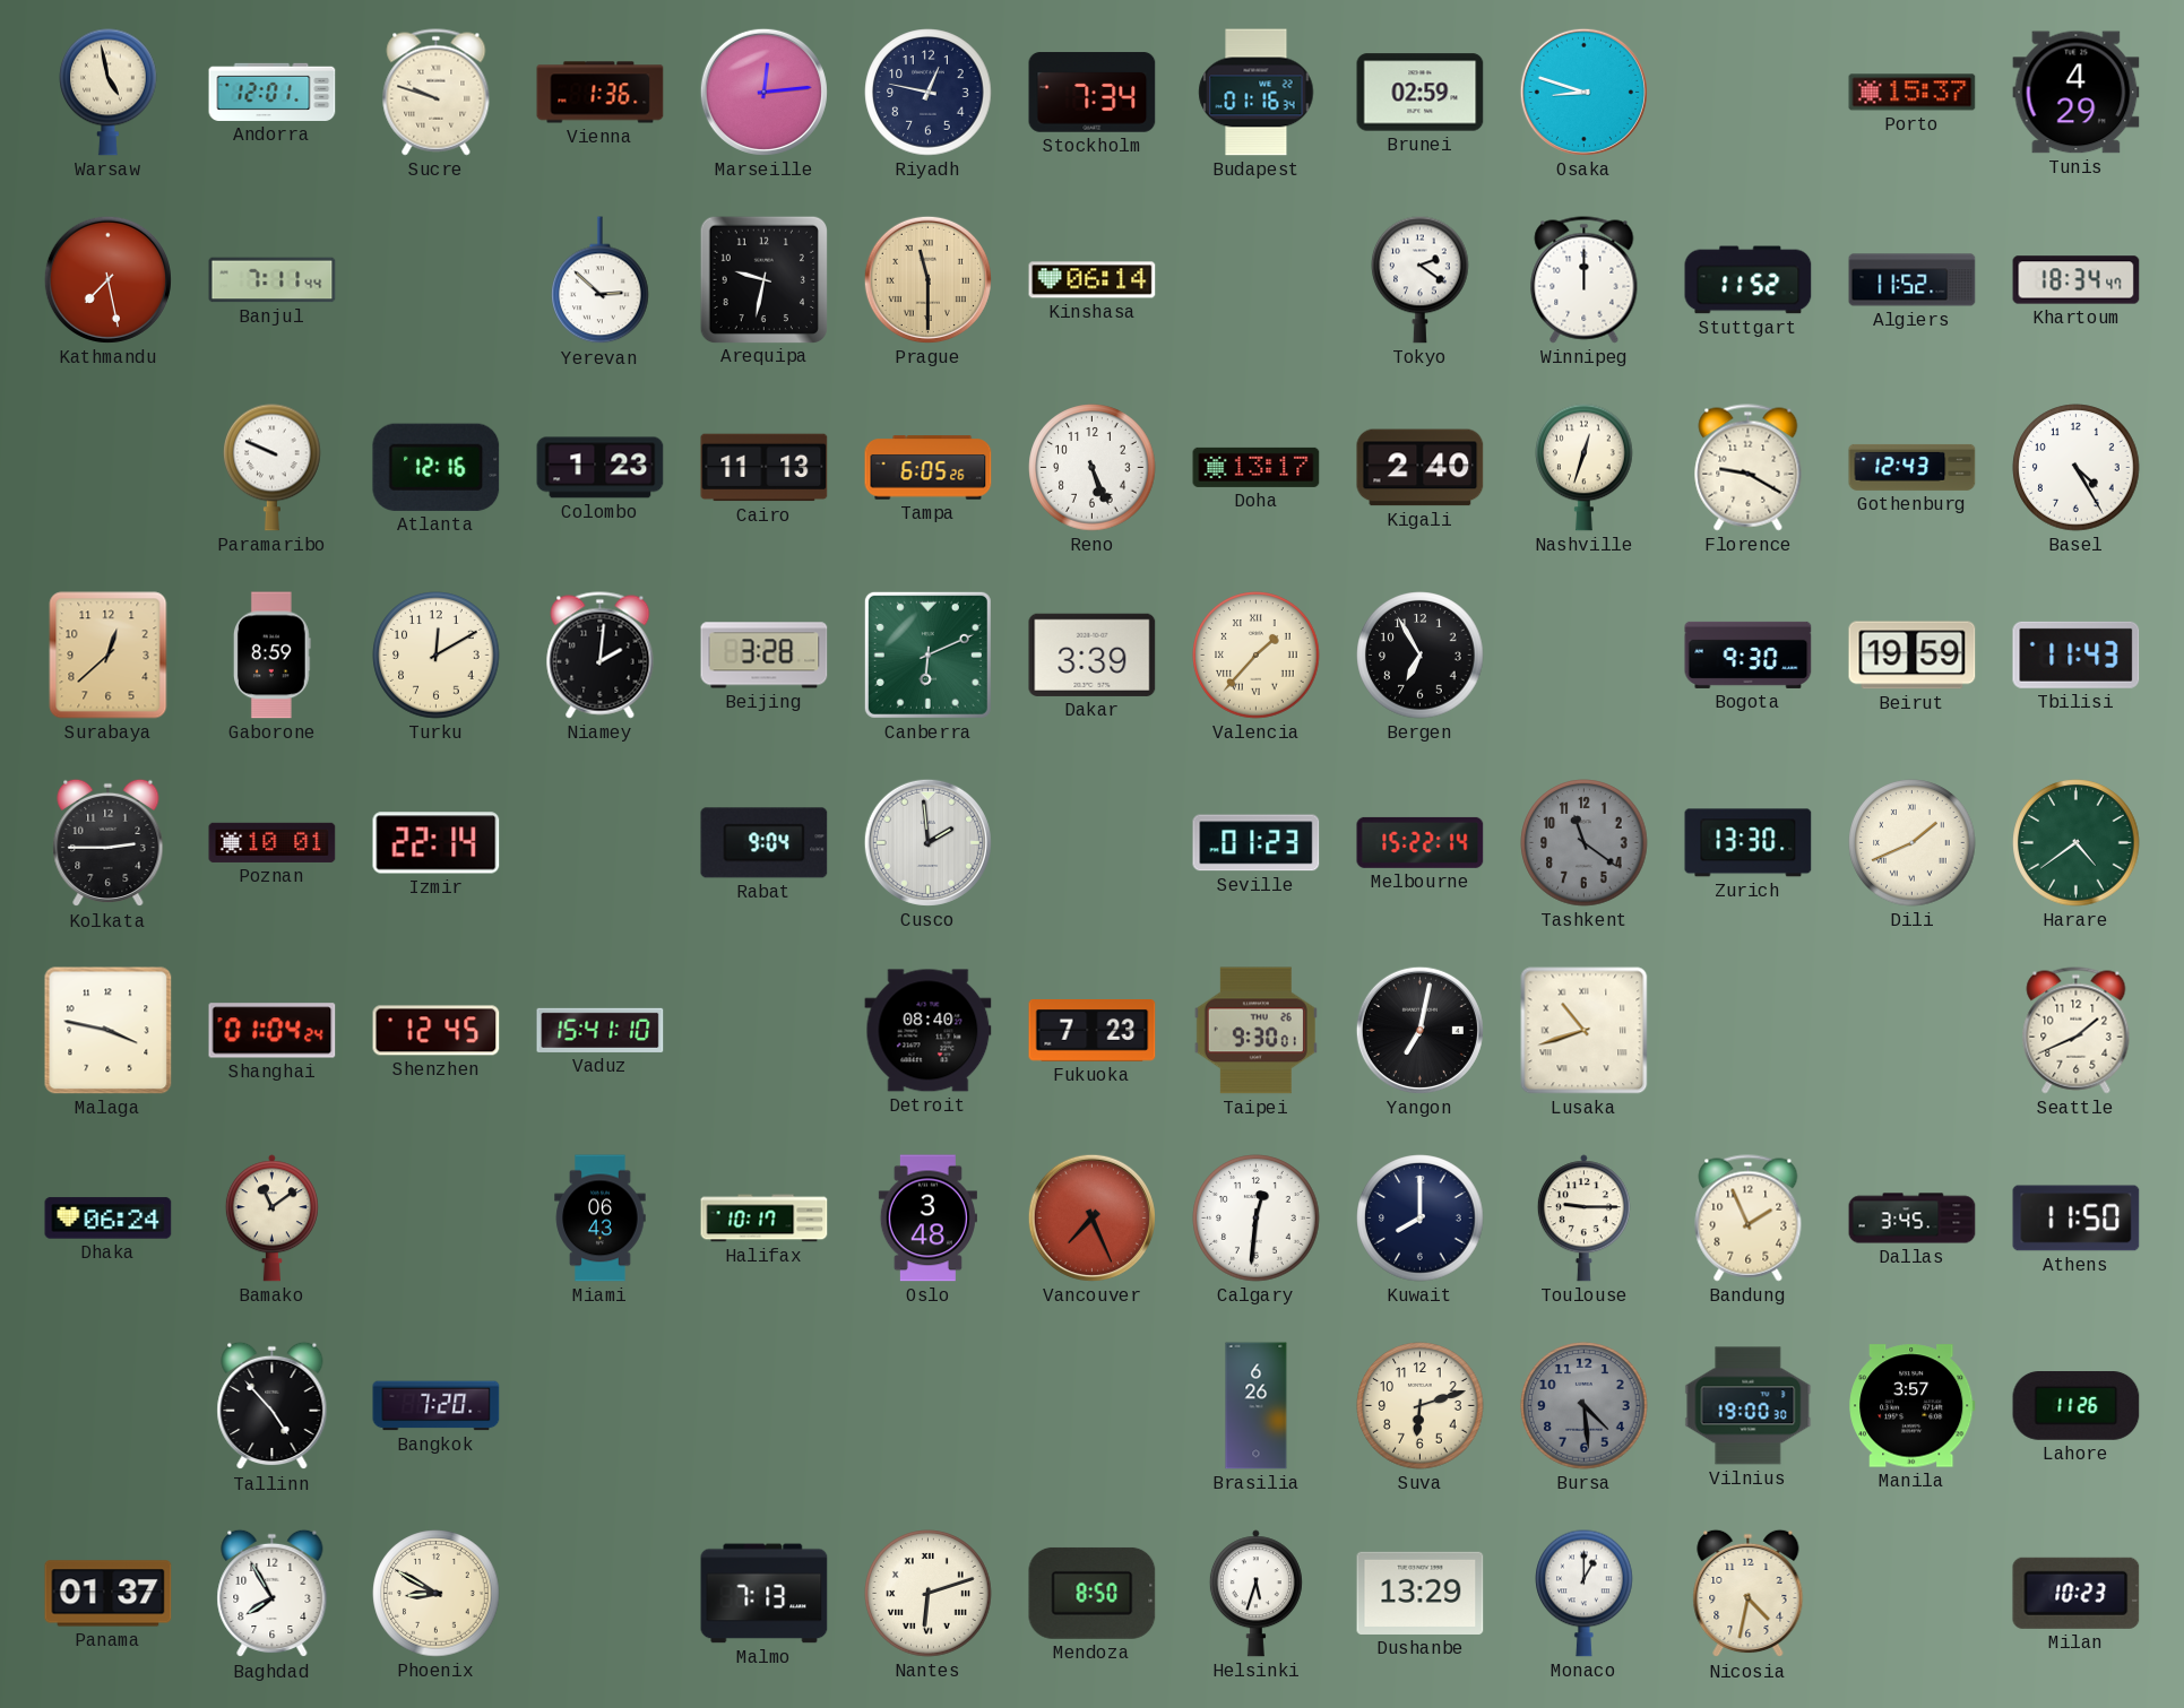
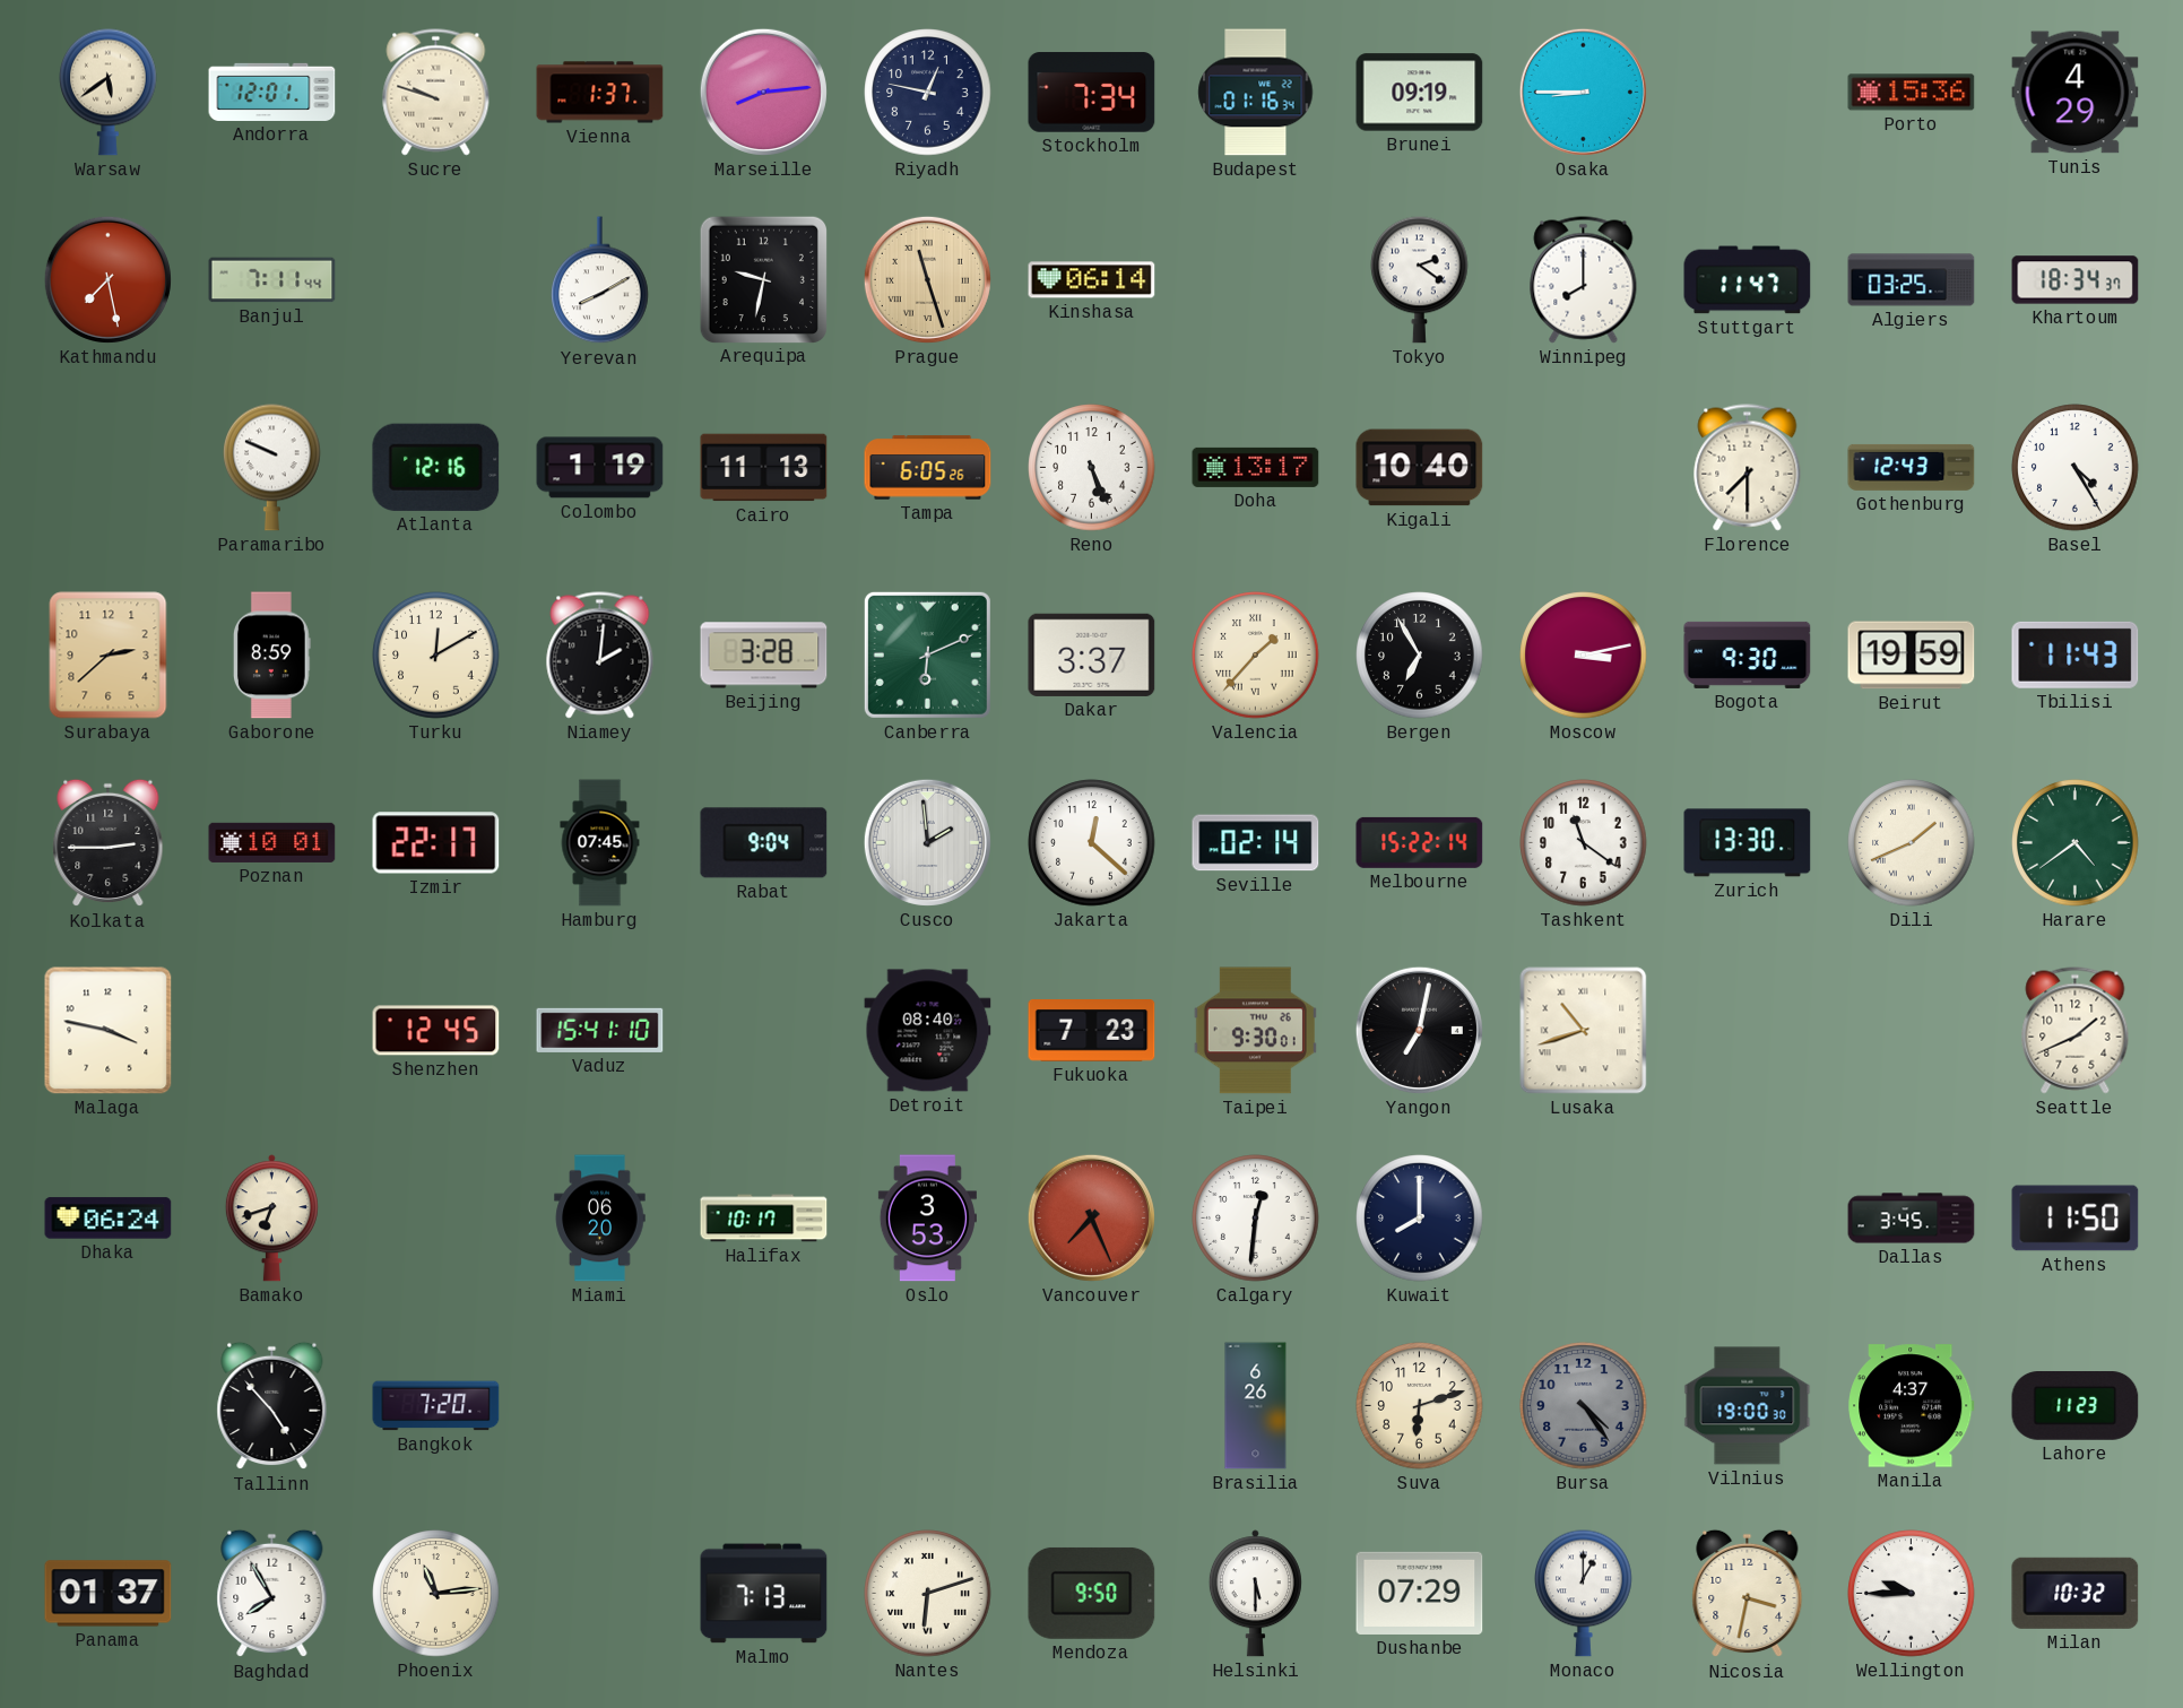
Warsaw: 4:58 -> 5:39
Vienna: 1:36 -> 1:37
Marseille: 12:14 -> 8:14
Brunei: 02:59 -> 09:19
Osaka: 8:48 -> 8:45
Porto: 15:37 -> 15:36
Yerevan: 2:52 -> 8:10
Prague: 11:30 -> 11:27
Winnipeg: 12:00 -> 8:00
Stuttgart: 11:52 -> 11:47
Algiers: 11:52 -> 03:25
Khartoum: 18:34:47 -> 18:34:37
Colombo: 1:23 -> 1:19
Kigali: 2:40 -> 10:40
Nashville: 12:33 -> none
Florence: 9:20 -> 7:30
Surabaya: 12:38 -> 2:38
Dakar: 3:39 -> 3:37
Moscow: none -> 3:13
Izmir: 22:14 -> 22:17
Hamburg: none -> 07:45
Jakarta: none -> 12:22
Seville: 01:23 -> 02:14
Tashkent dial: grey -> white
Shanghai: 01:04 -> none
Bamako: 11:09 -> 6:42
Miami: 06:43 -> 06:20
Oslo: 3:48 -> 3:53
Toulouse: 9:15 -> none
Bandung: 1:56 -> none
Bursa: 4:29 -> 4:24
Manila: 3:57 -> 4:37
Lahore: 11:26 -> 11:23
Phoenix: 8:50 -> 11:14
Mendoza: 8:50 -> 9:50
Helsinki: 5:33 -> 5:30
Dushanbe: 13:29 -> 07:29
Nicosia: 4:32 -> 3:32
Wellington: none -> 9:45
Milan: 10:23 -> 10:32
